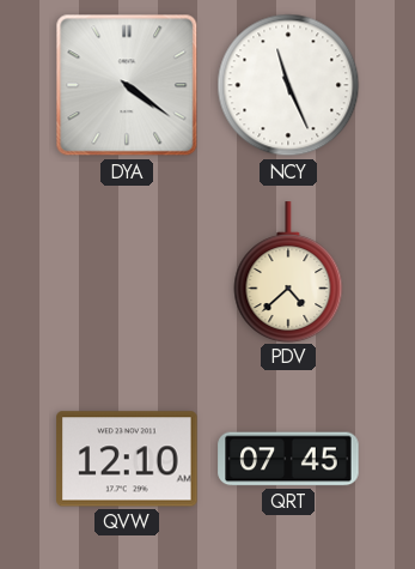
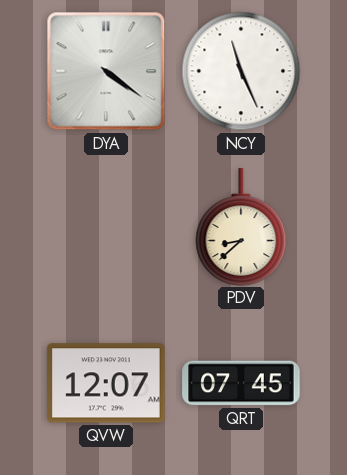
PDV: 4:38 -> 8:38
QVW: 12:10 -> 12:07
